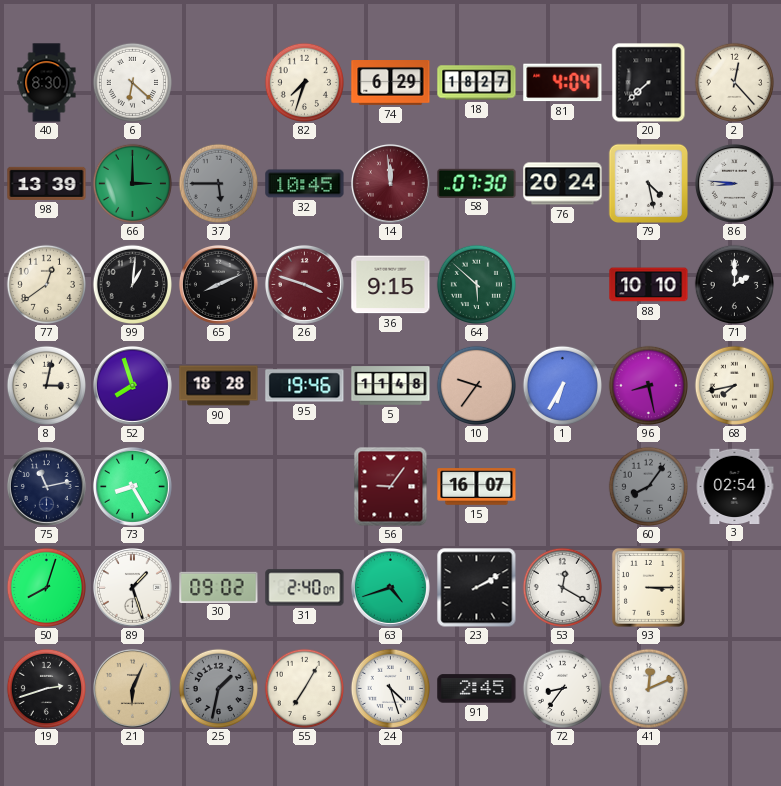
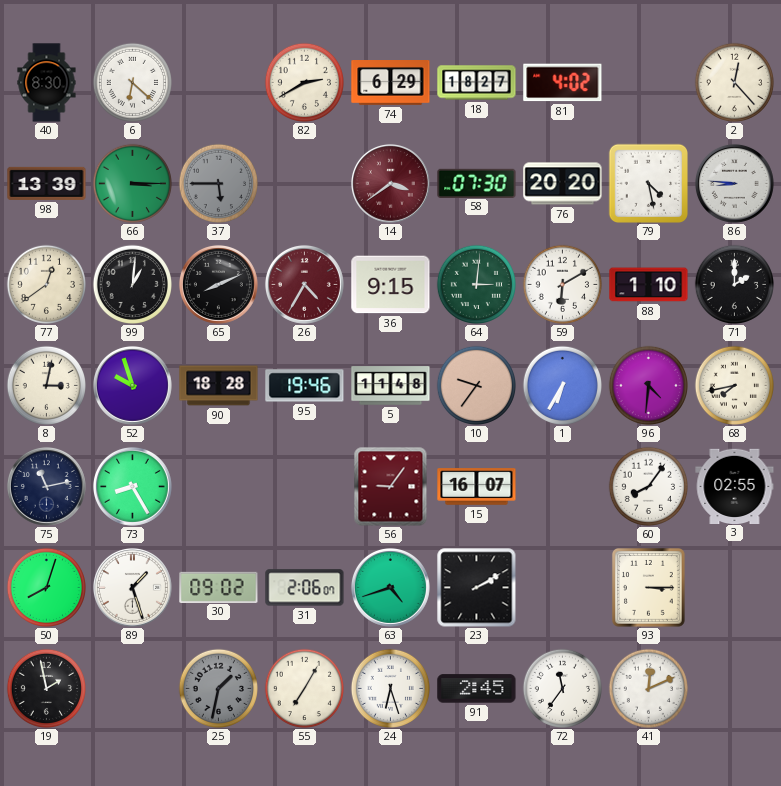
82: 7:33 -> 2:40
81: 4:04 -> 4:02
20: 7:38 -> none
66: 3:00 -> 3:15
32: 10:45 -> none
14: 11:59 -> 3:39
76: 20:24 -> 20:20
26: 3:48 -> 4:35
64: 5:52 -> 3:01
59: none -> 6:10
88: 10:10 -> 1:10
52: 7:57 -> 9:57
96: 8:28 -> 4:31
60 dial: grey -> white
3: 02:54 -> 02:55
31: 2:40 -> 2:06
53: 12:20 -> none
19: 2:42 -> 1:58
21: 6:04 -> none
24: 4:27 -> 6:27
72: 8:36 -> 11:36
